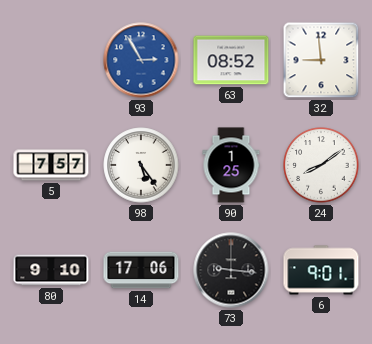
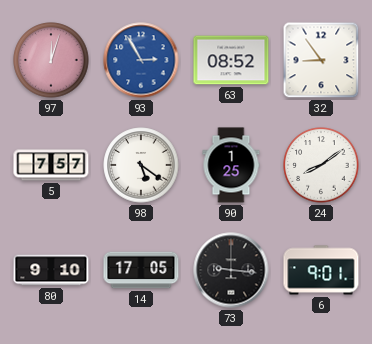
97: none -> 12:03
32: 8:59 -> 8:54
98: 5:24 -> 5:21
14: 17:06 -> 17:05
